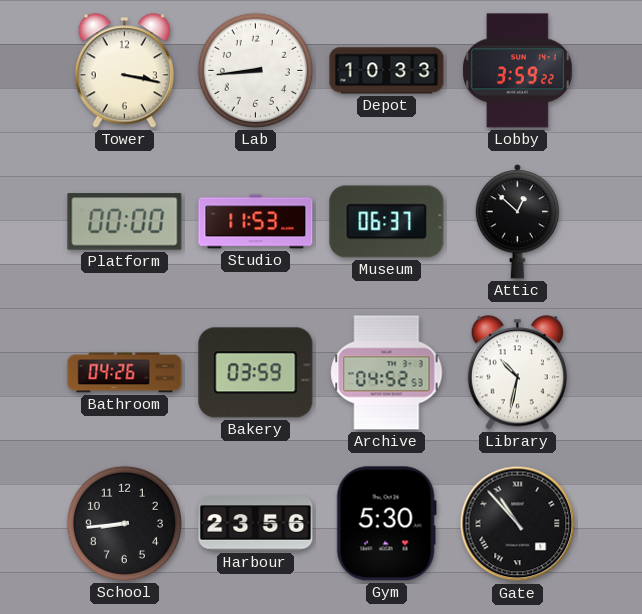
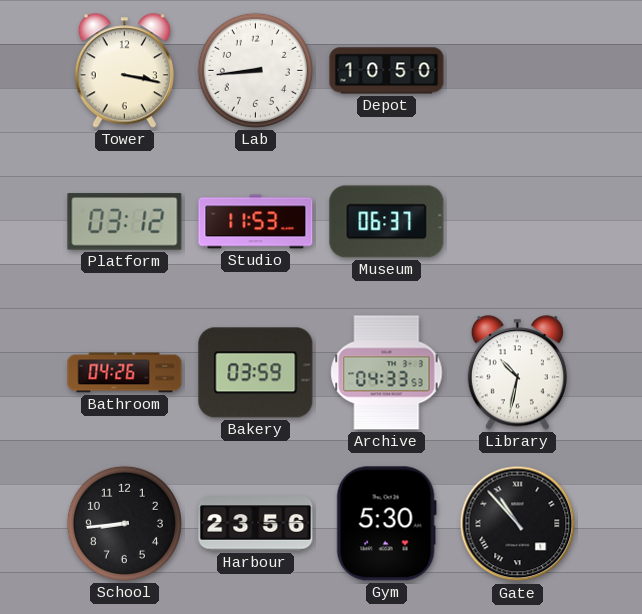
Depot: 10:33 -> 10:50
Lobby: 3:59 -> none
Platform: 00:00 -> 03:12
Attic: 12:52 -> none
Archive: 04:52 -> 04:33
